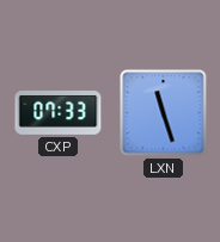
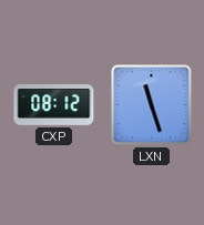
CXP: 07:33 -> 08:12
